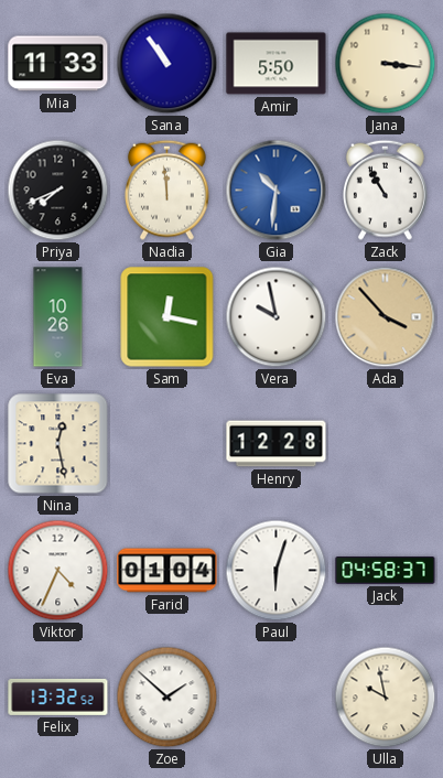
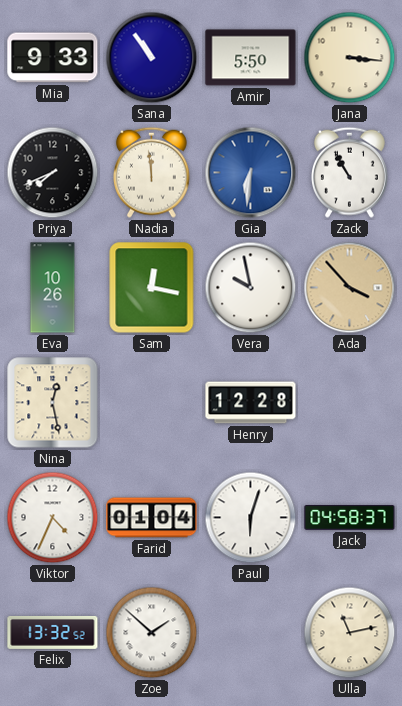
Mia: 11:33 -> 9:33
Gia: 10:31 -> 6:31
Ulla: 9:58 -> 11:13
